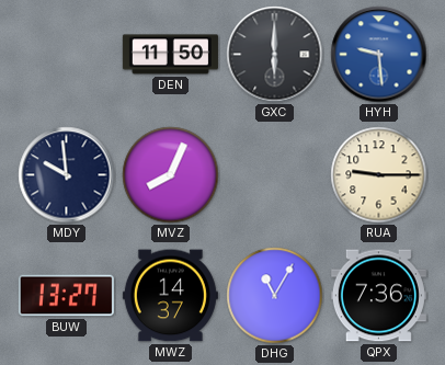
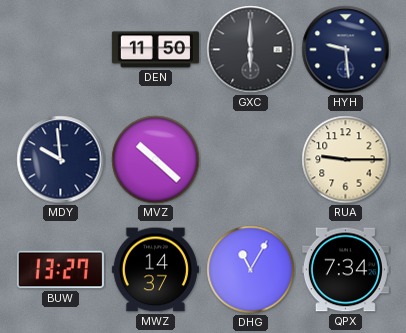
HYH dial: blue -> navy
MVZ: 8:04 -> 10:22
QPX: 7:36 -> 7:34
